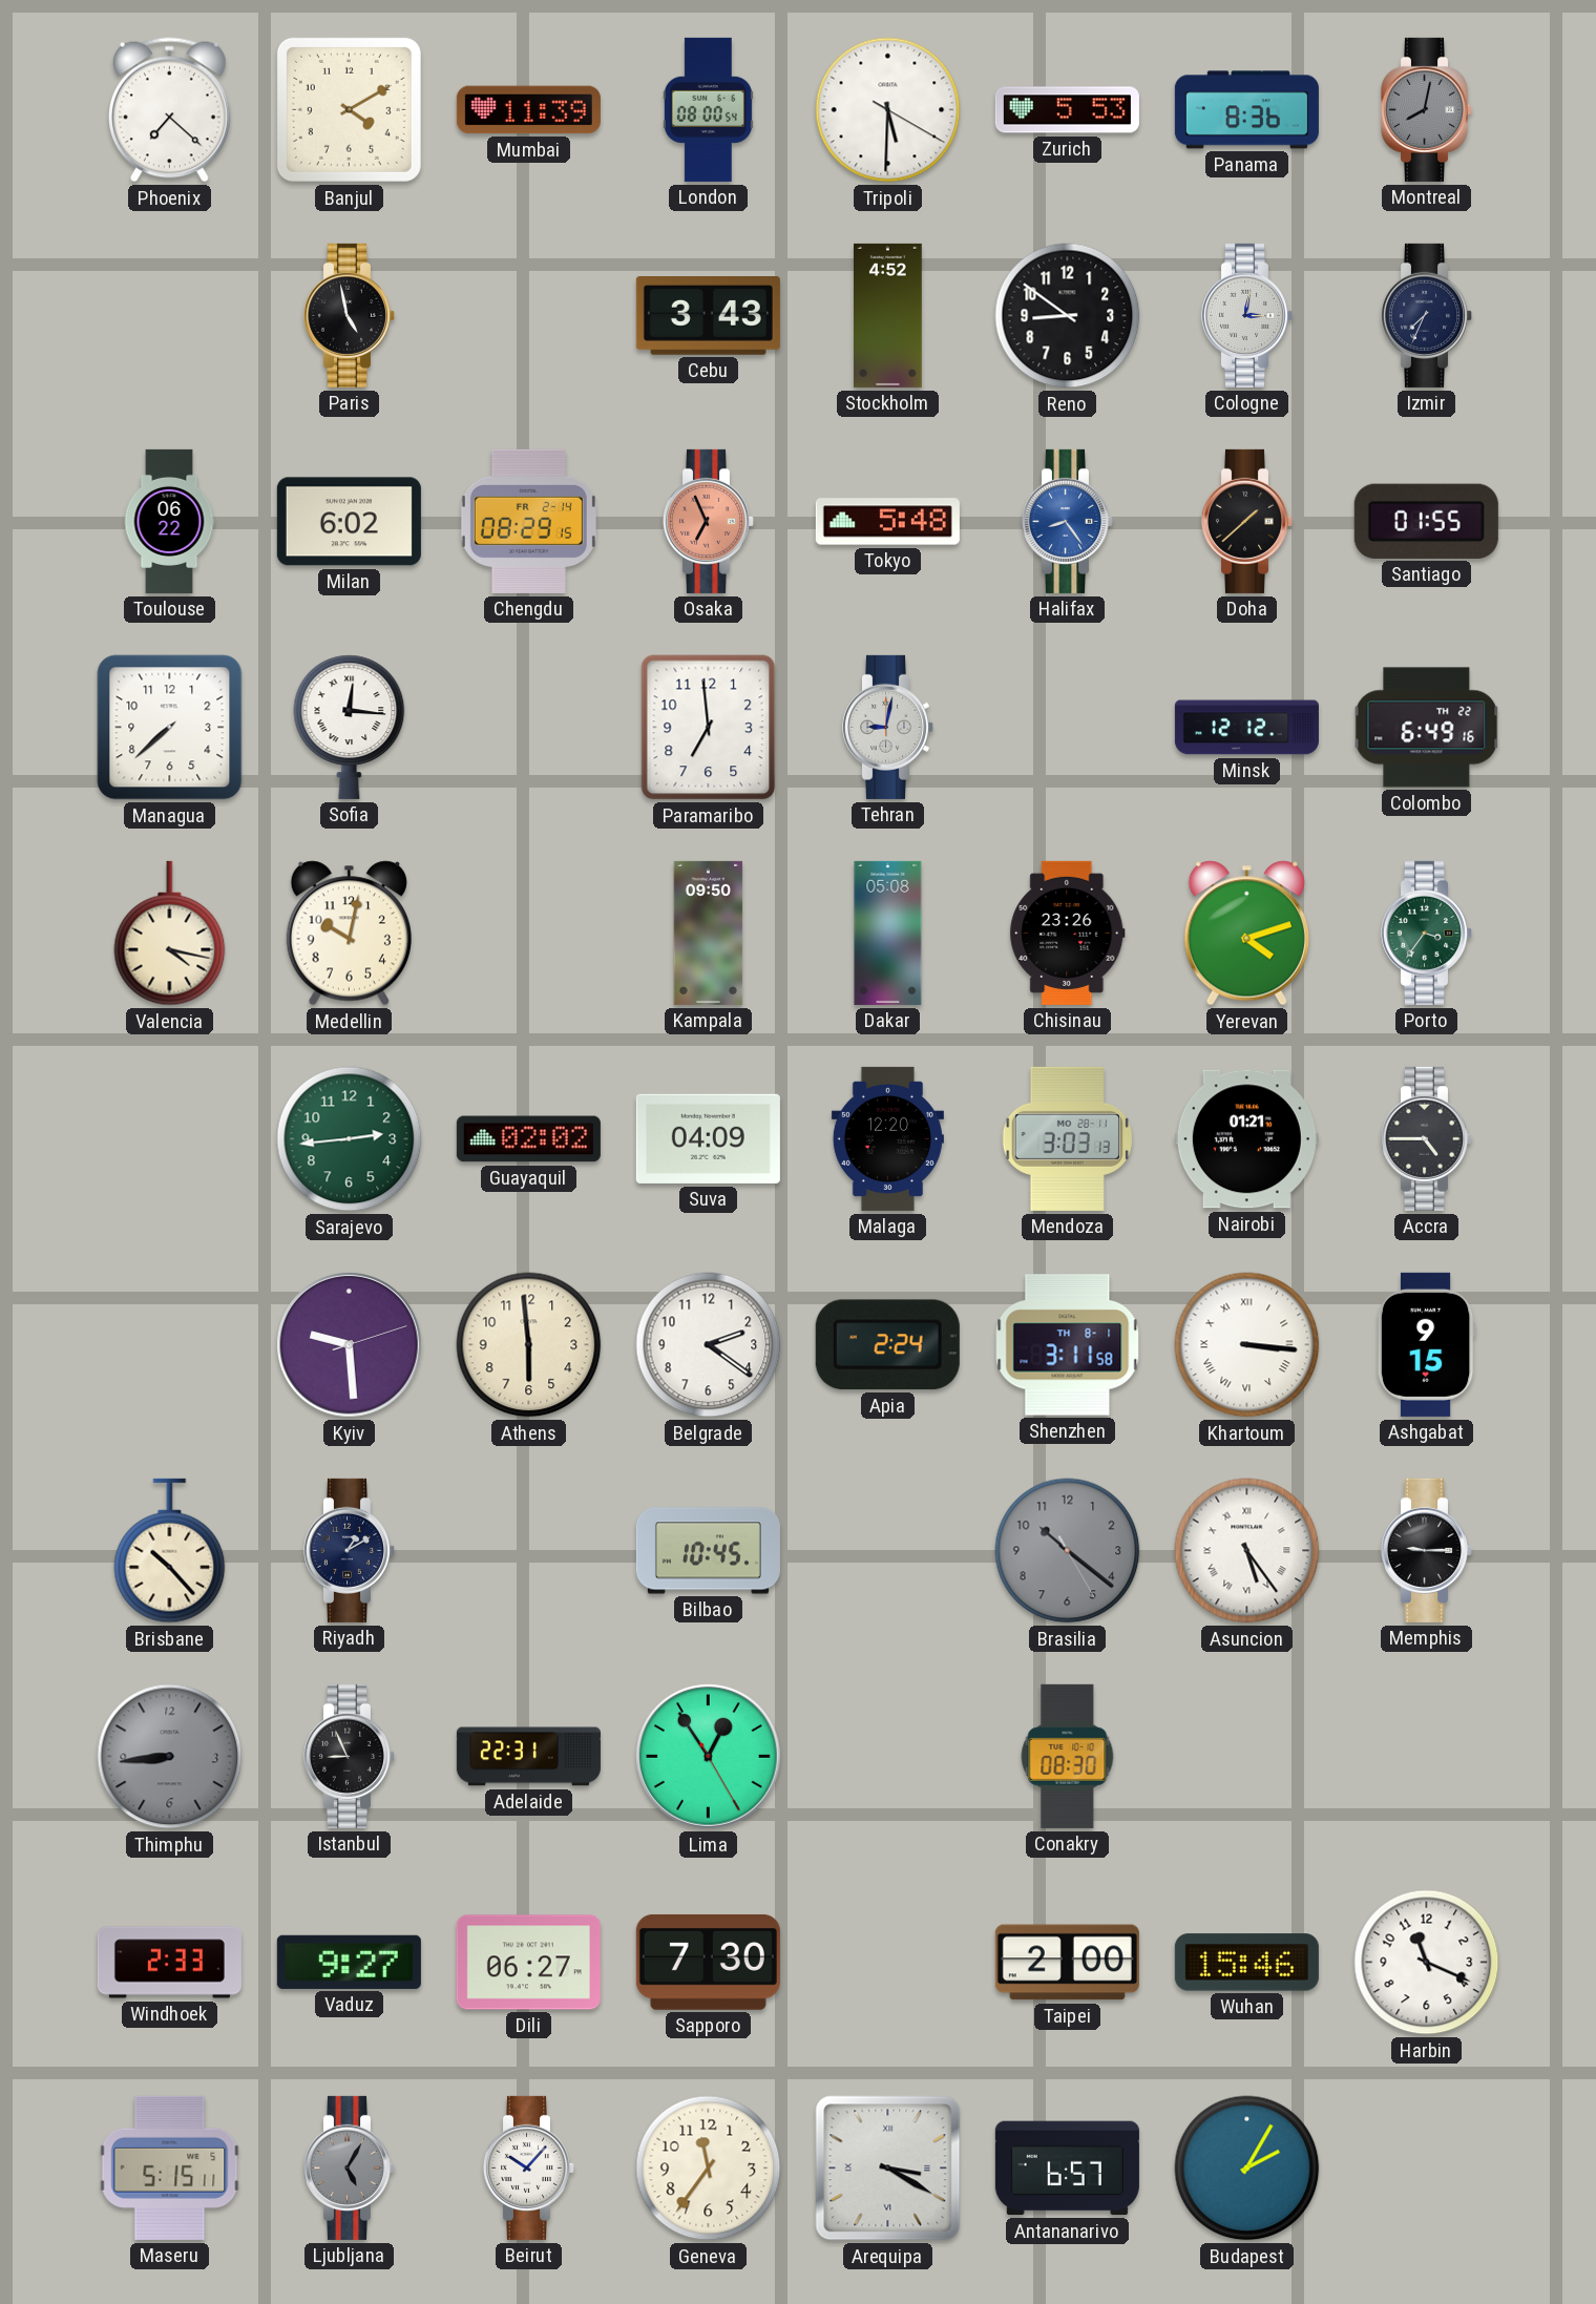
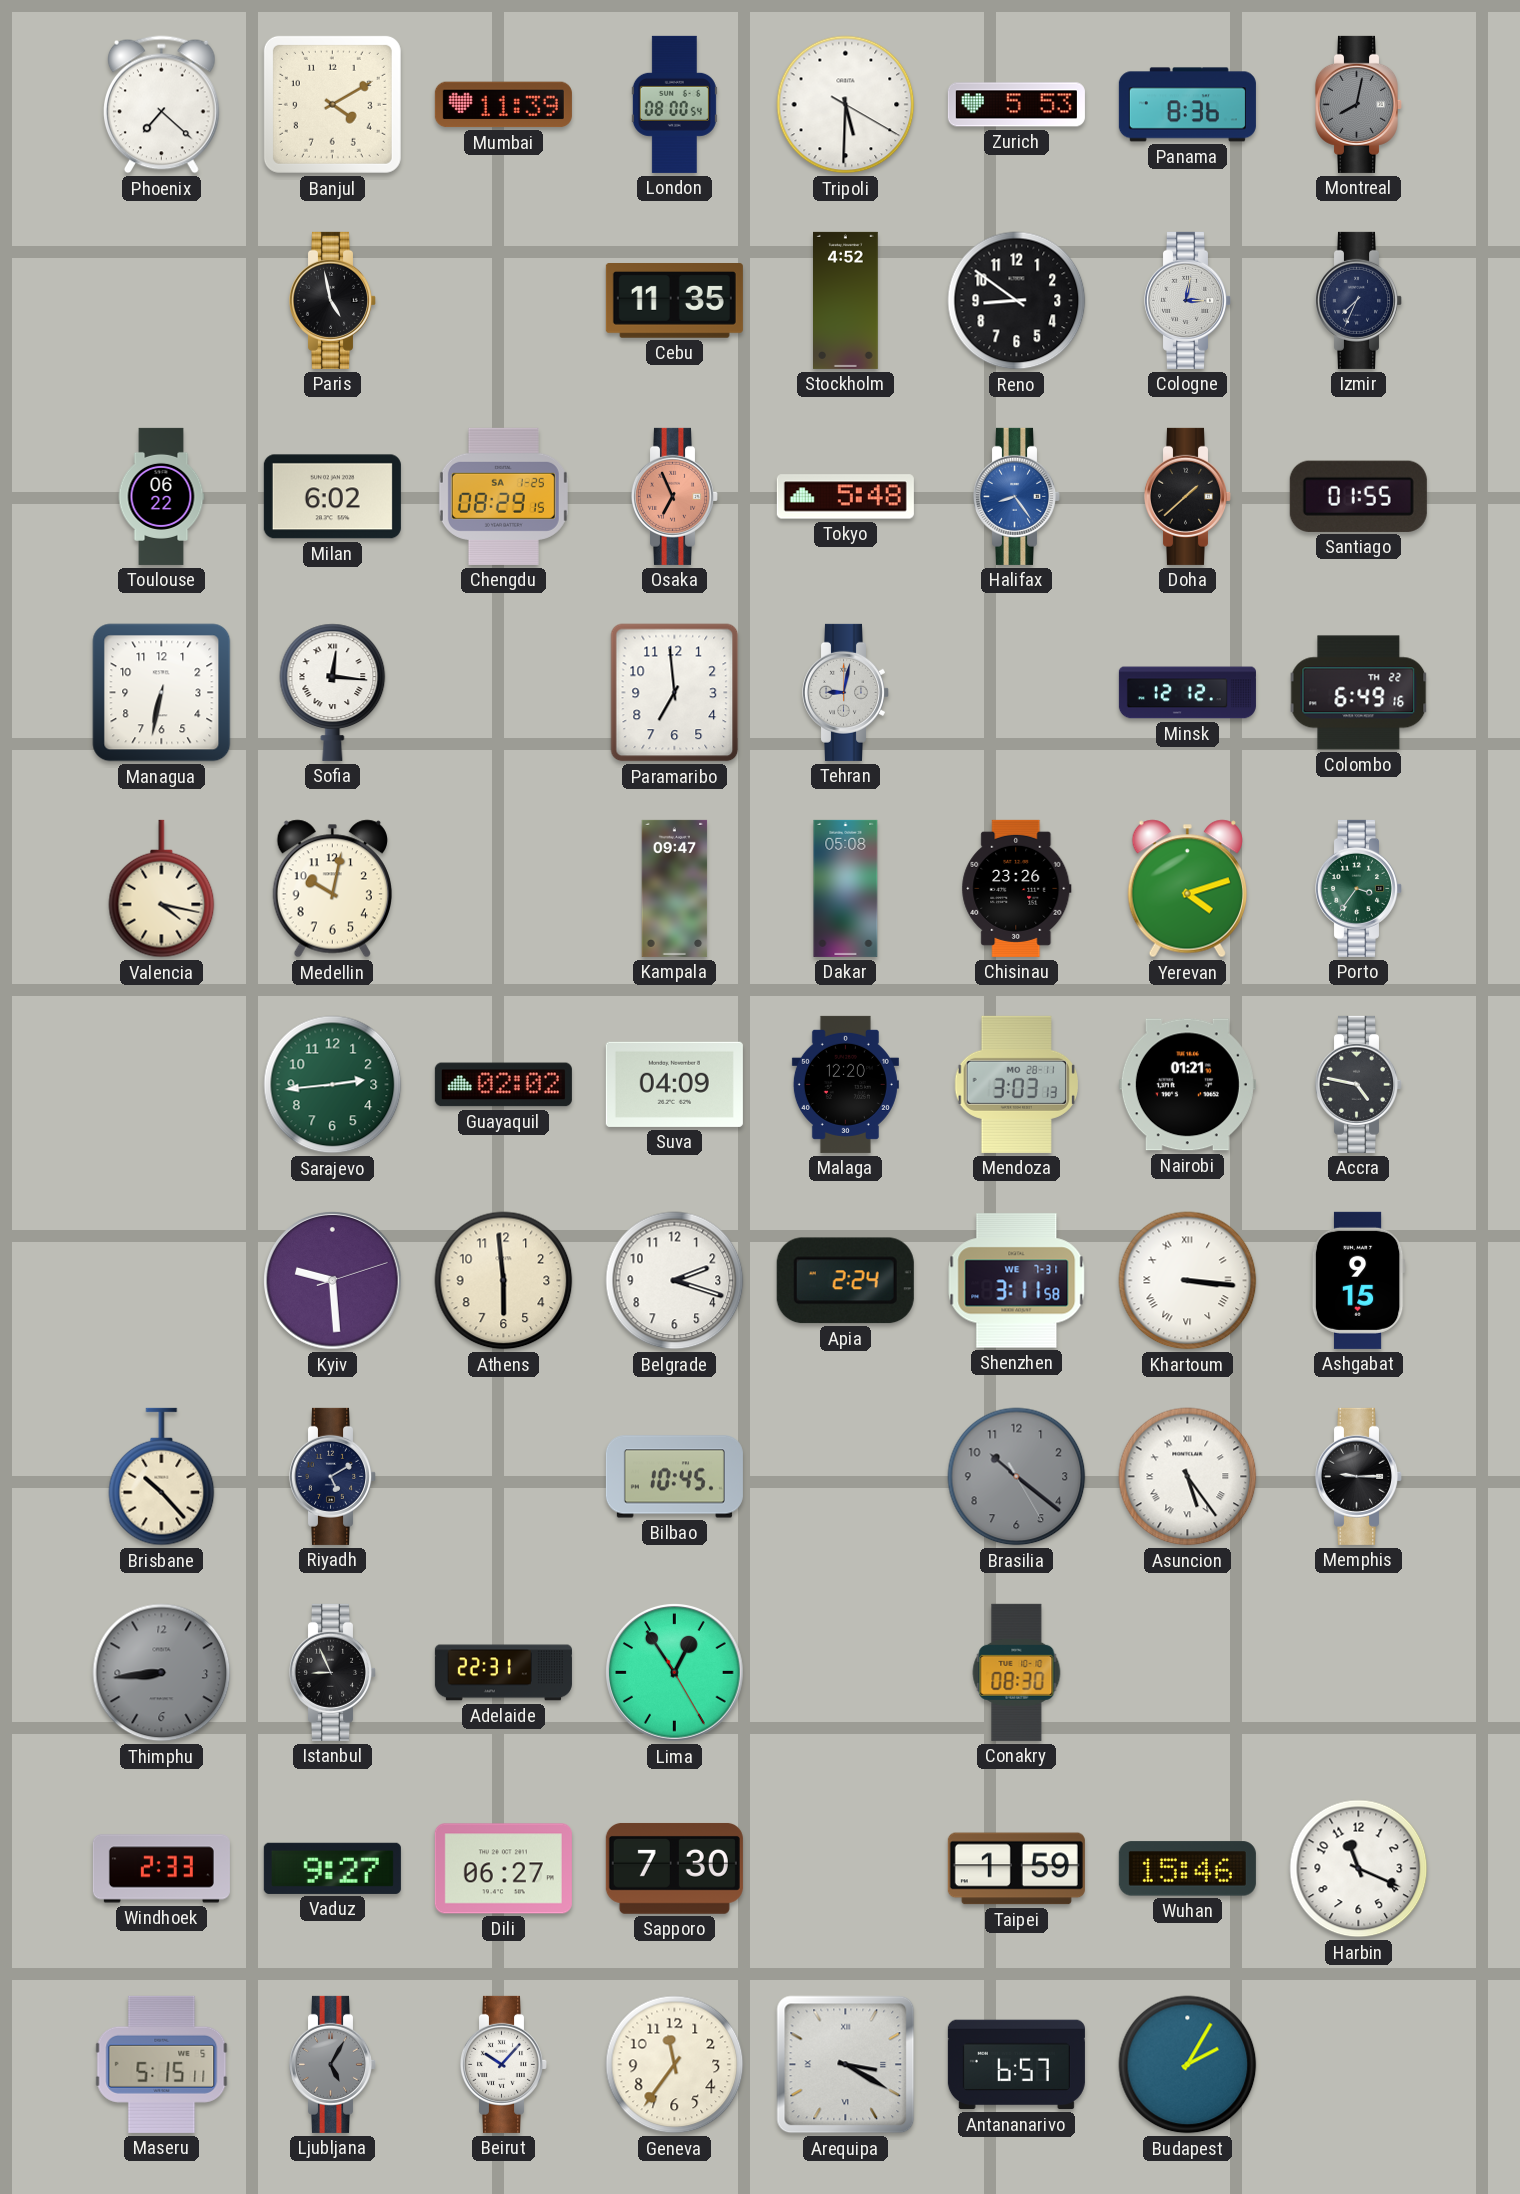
Cebu: 3:43 -> 11:35
Chengdu date: FR 2-14 -> SA 1-25
Managua: 7:38 -> 6:32
Kampala: 09:50 -> 09:47
Accra: 4:45 -> 4:47
Belgrade: 2:21 -> 2:18
Shenzhen date: TH 8-1 -> WE 7-31
Riyadh: 1:10 -> 5:10
Taipei: 2:00 -> 1:59
